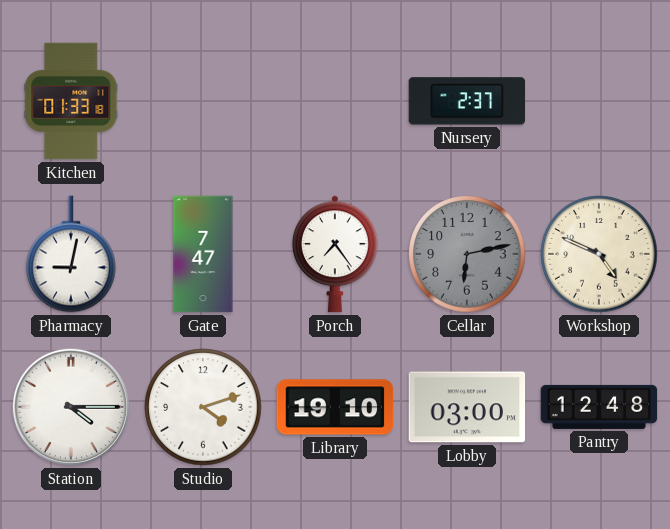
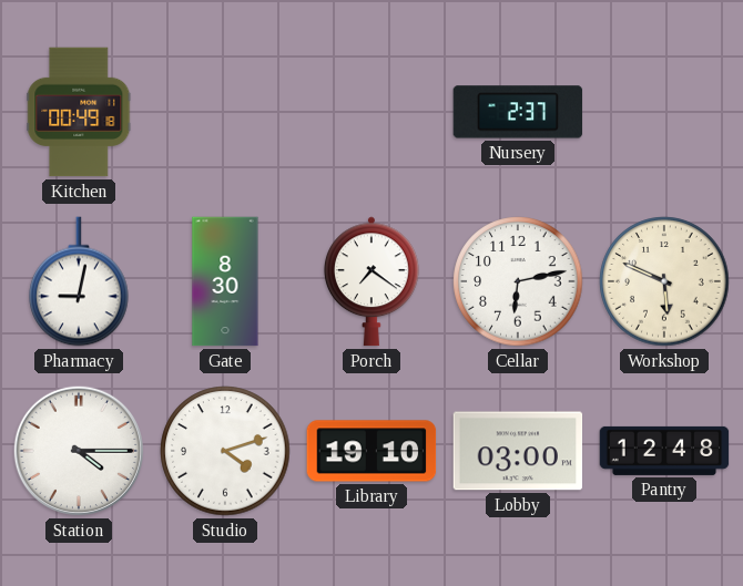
Kitchen: 01:33 -> 00:49
Gate: 7:47 -> 8:30
Porch: 7:24 -> 7:21
Cellar dial: grey -> white
Workshop: 4:49 -> 5:49
